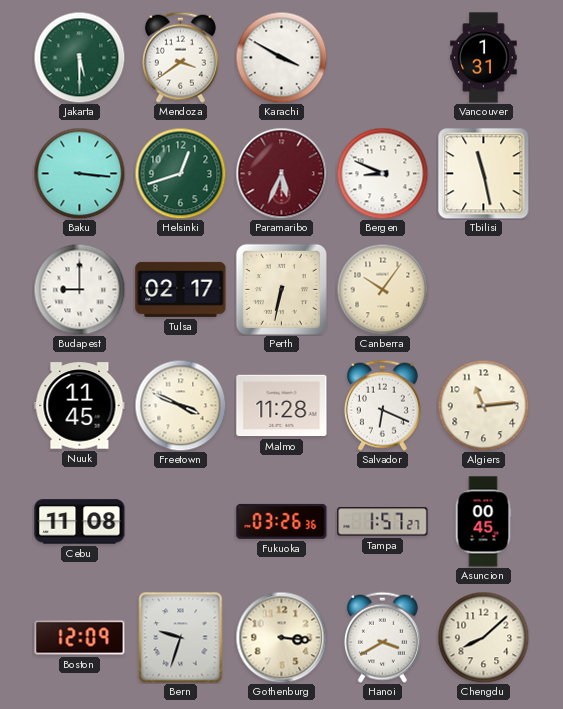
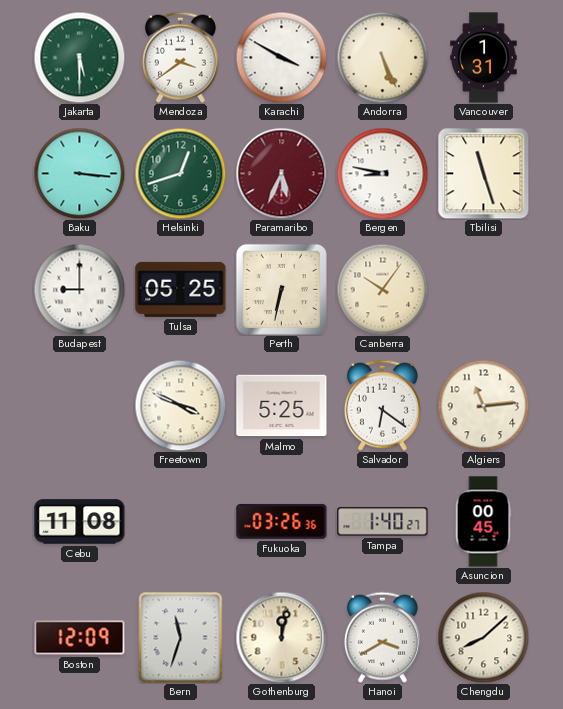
Andorra: none -> 5:26
Bergen: 8:49 -> 8:47
Tbilisi: 11:28 -> 11:27
Tulsa: 02:17 -> 05:25
Nuuk: 11:45 -> none
Malmo: 11:28 -> 5:25
Salvador: 6:19 -> 6:21
Tampa: 1:57 -> 1:40
Bern: 9:33 -> 11:33
Gothenburg: 3:16 -> 12:02
